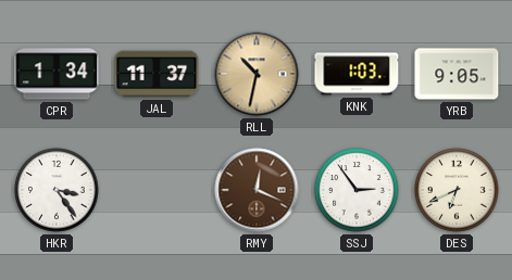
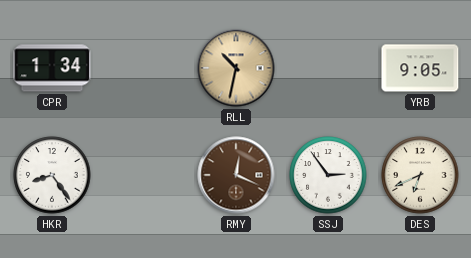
JAL: 11:37 -> none
KNK: 1:03 -> none
HKR: 3:24 -> 8:24
